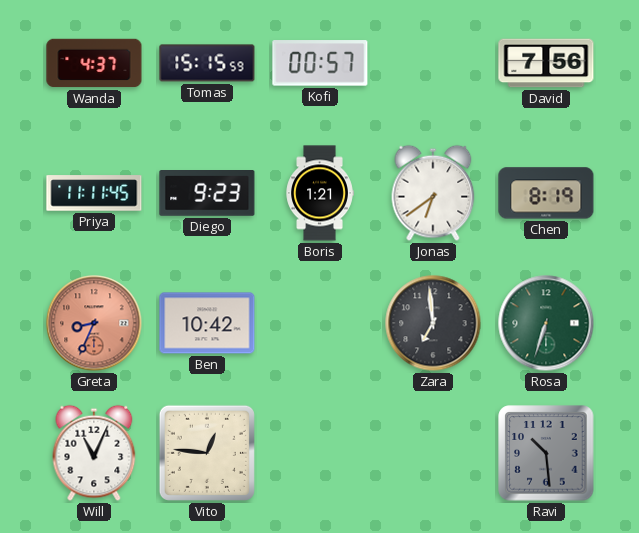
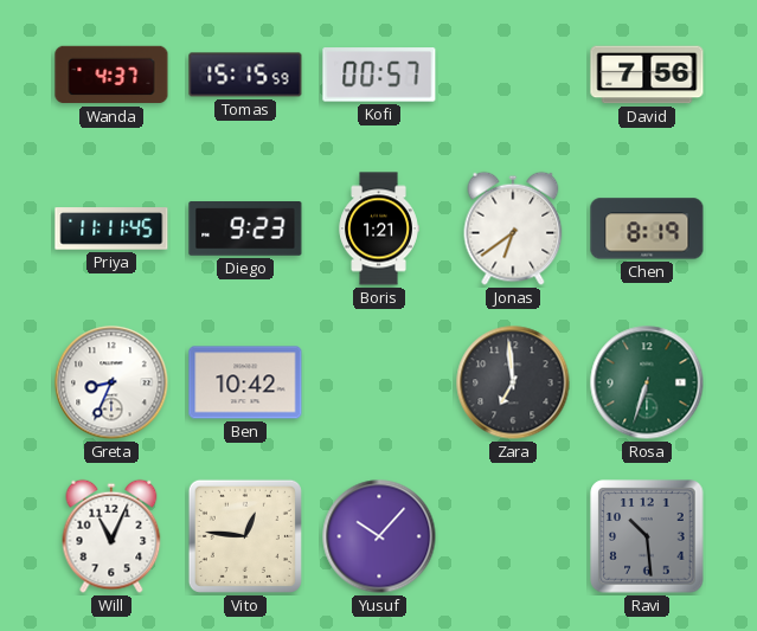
Greta dial: salmon -> white
Yusuf: none -> 10:07
